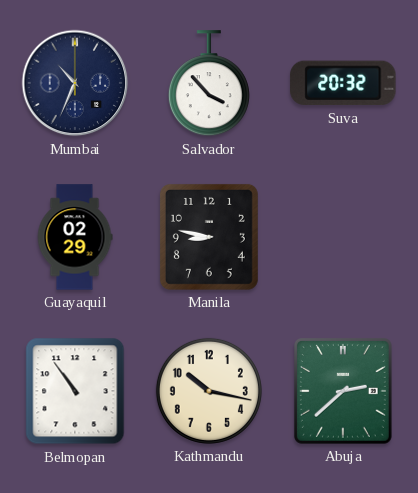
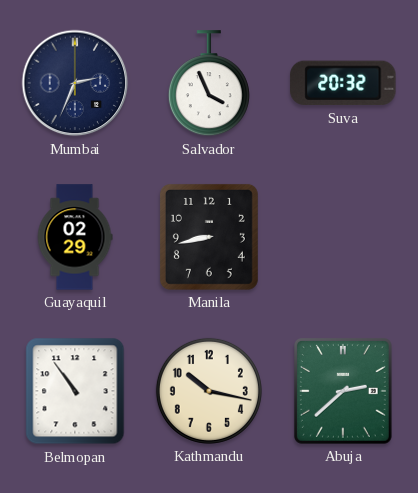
Mumbai: 10:34 -> 2:34
Salvador: 3:53 -> 3:56
Manila: 8:47 -> 8:43
